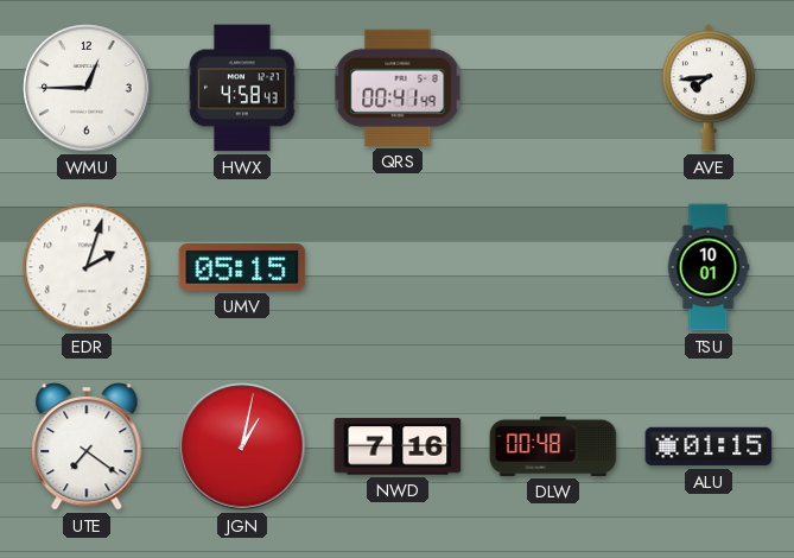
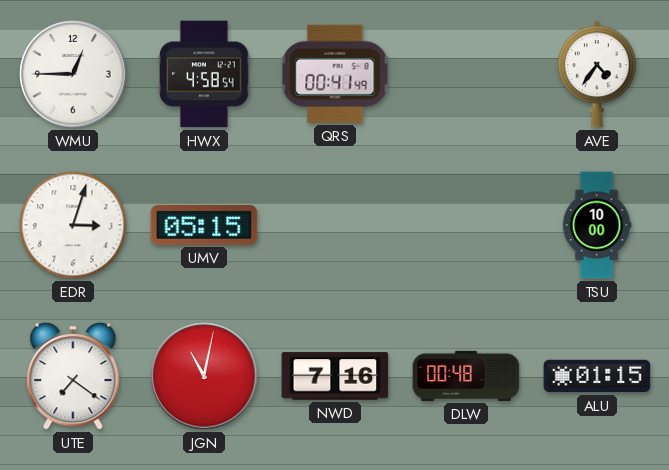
HWX: 4:58:43 -> 4:58:54
AVE: 7:44 -> 4:36
EDR: 2:03 -> 3:03
TSU: 10:01 -> 10:00
JGN: 1:02 -> 11:02
